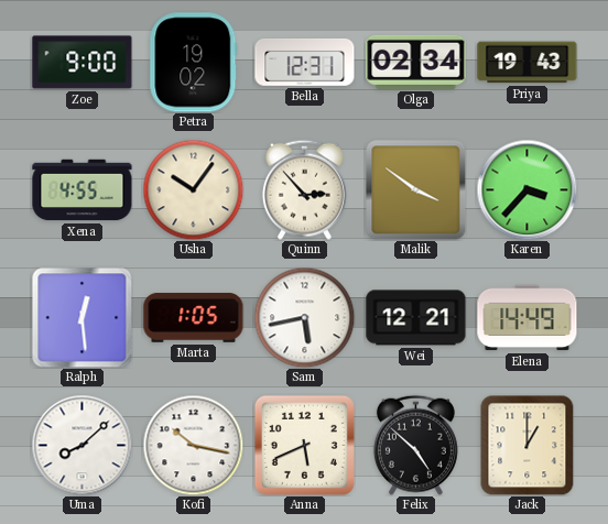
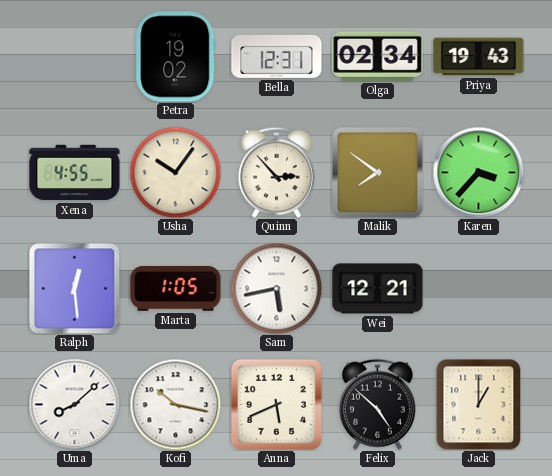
Zoe: 9:00 -> none
Malik: 3:51 -> 7:51
Elena: 14:49 -> none
